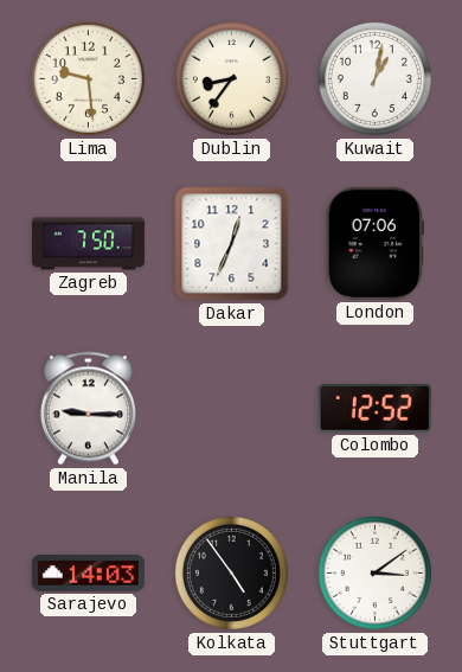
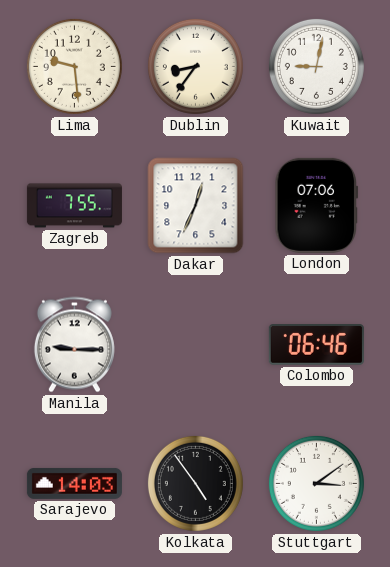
Kuwait: 1:02 -> 9:02
Zagreb: 7:50 -> 7:55
Colombo: 12:52 -> 06:46
